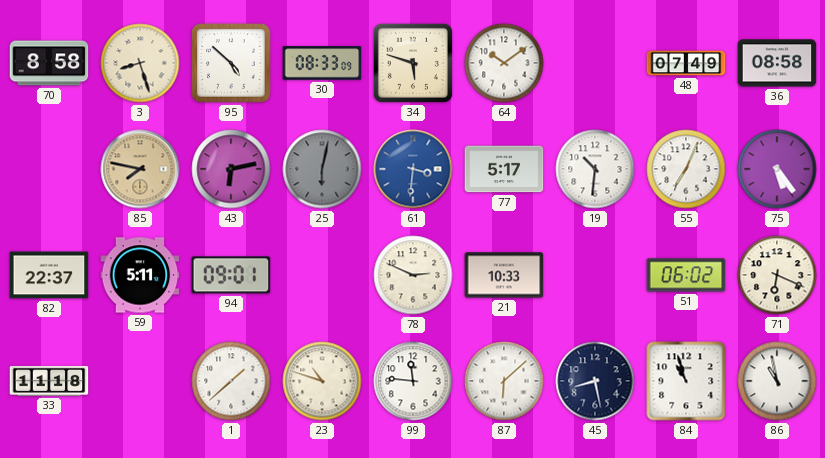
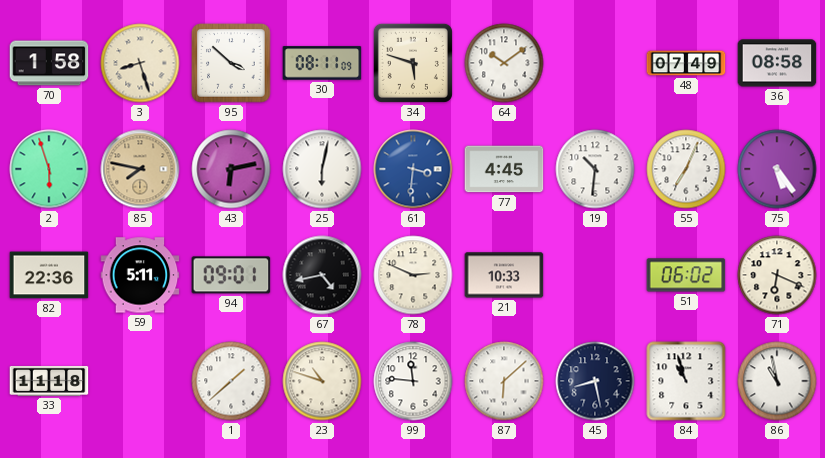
70: 8:58 -> 1:58
95: 4:52 -> 3:52
30: 08:33 -> 08:11
2: none -> 5:57
25 dial: grey -> white
77: 5:17 -> 4:45
82: 22:37 -> 22:36
67: none -> 4:43
